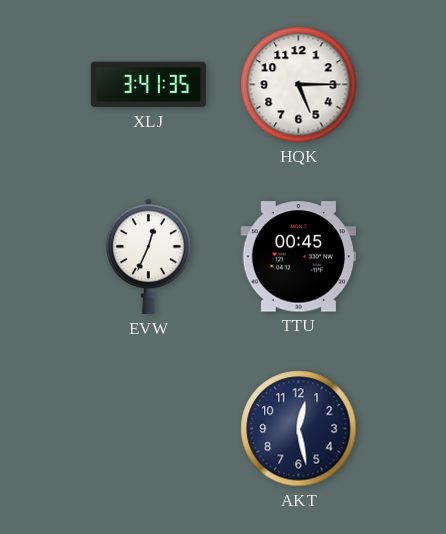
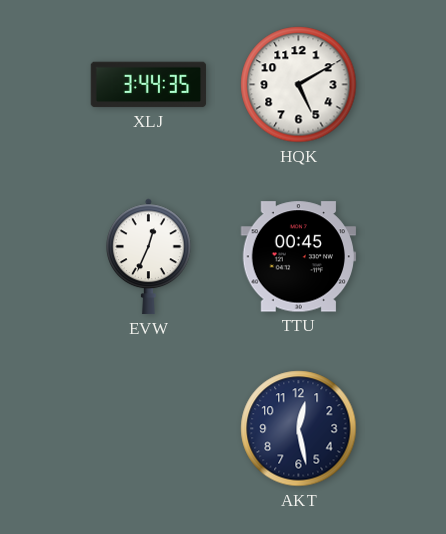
XLJ: 3:41 -> 3:44
HQK: 5:15 -> 5:10
